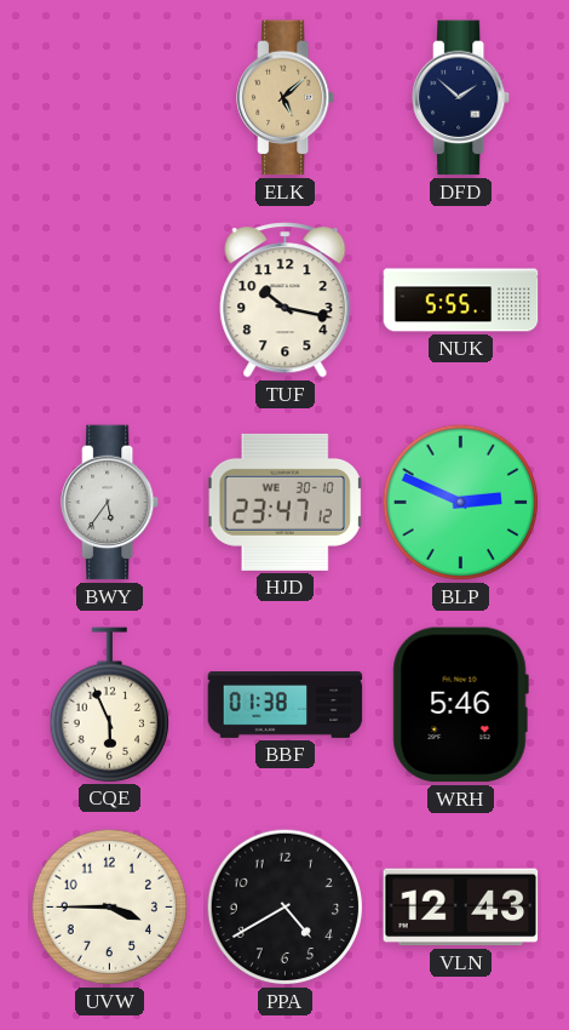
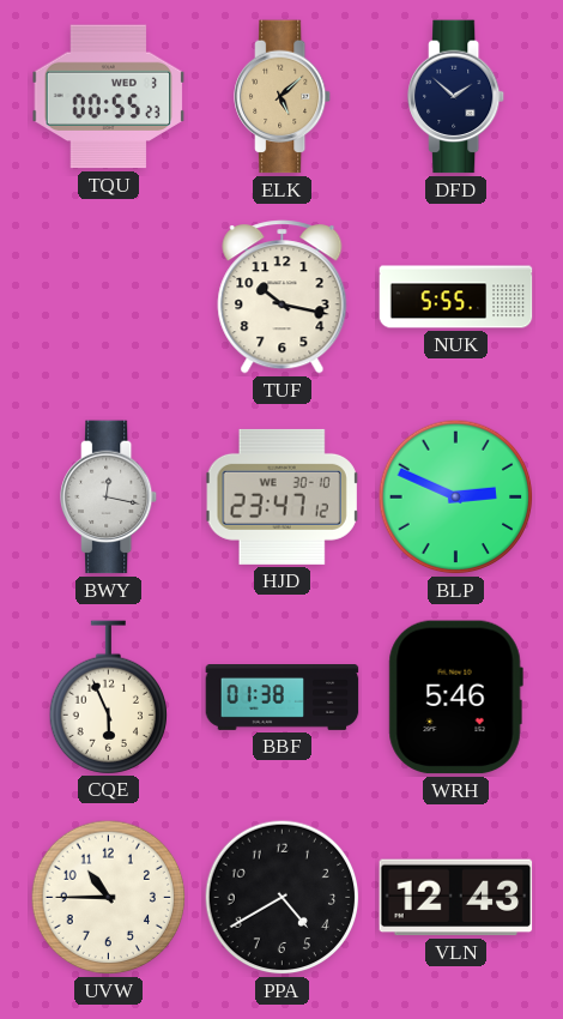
TQU: none -> 00:55
BWY: 5:36 -> 12:17
UVW: 3:45 -> 10:45
